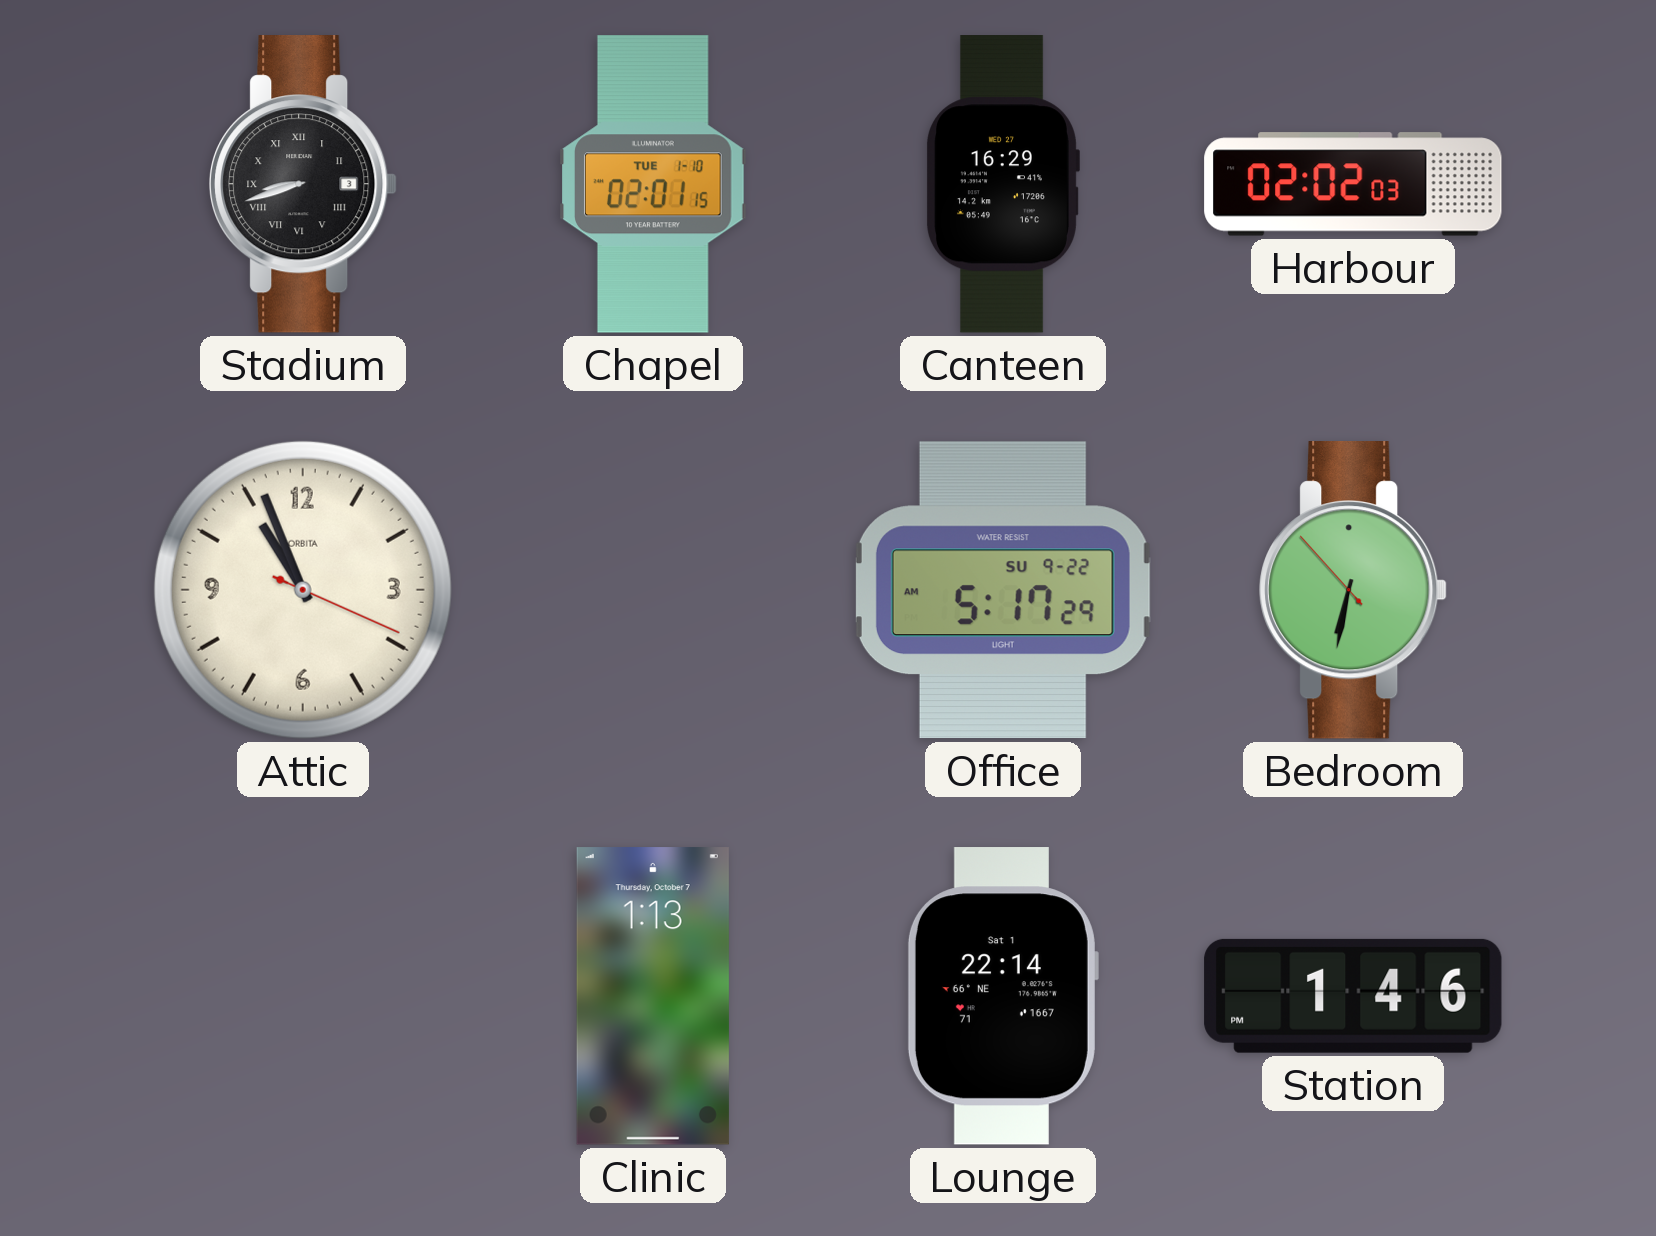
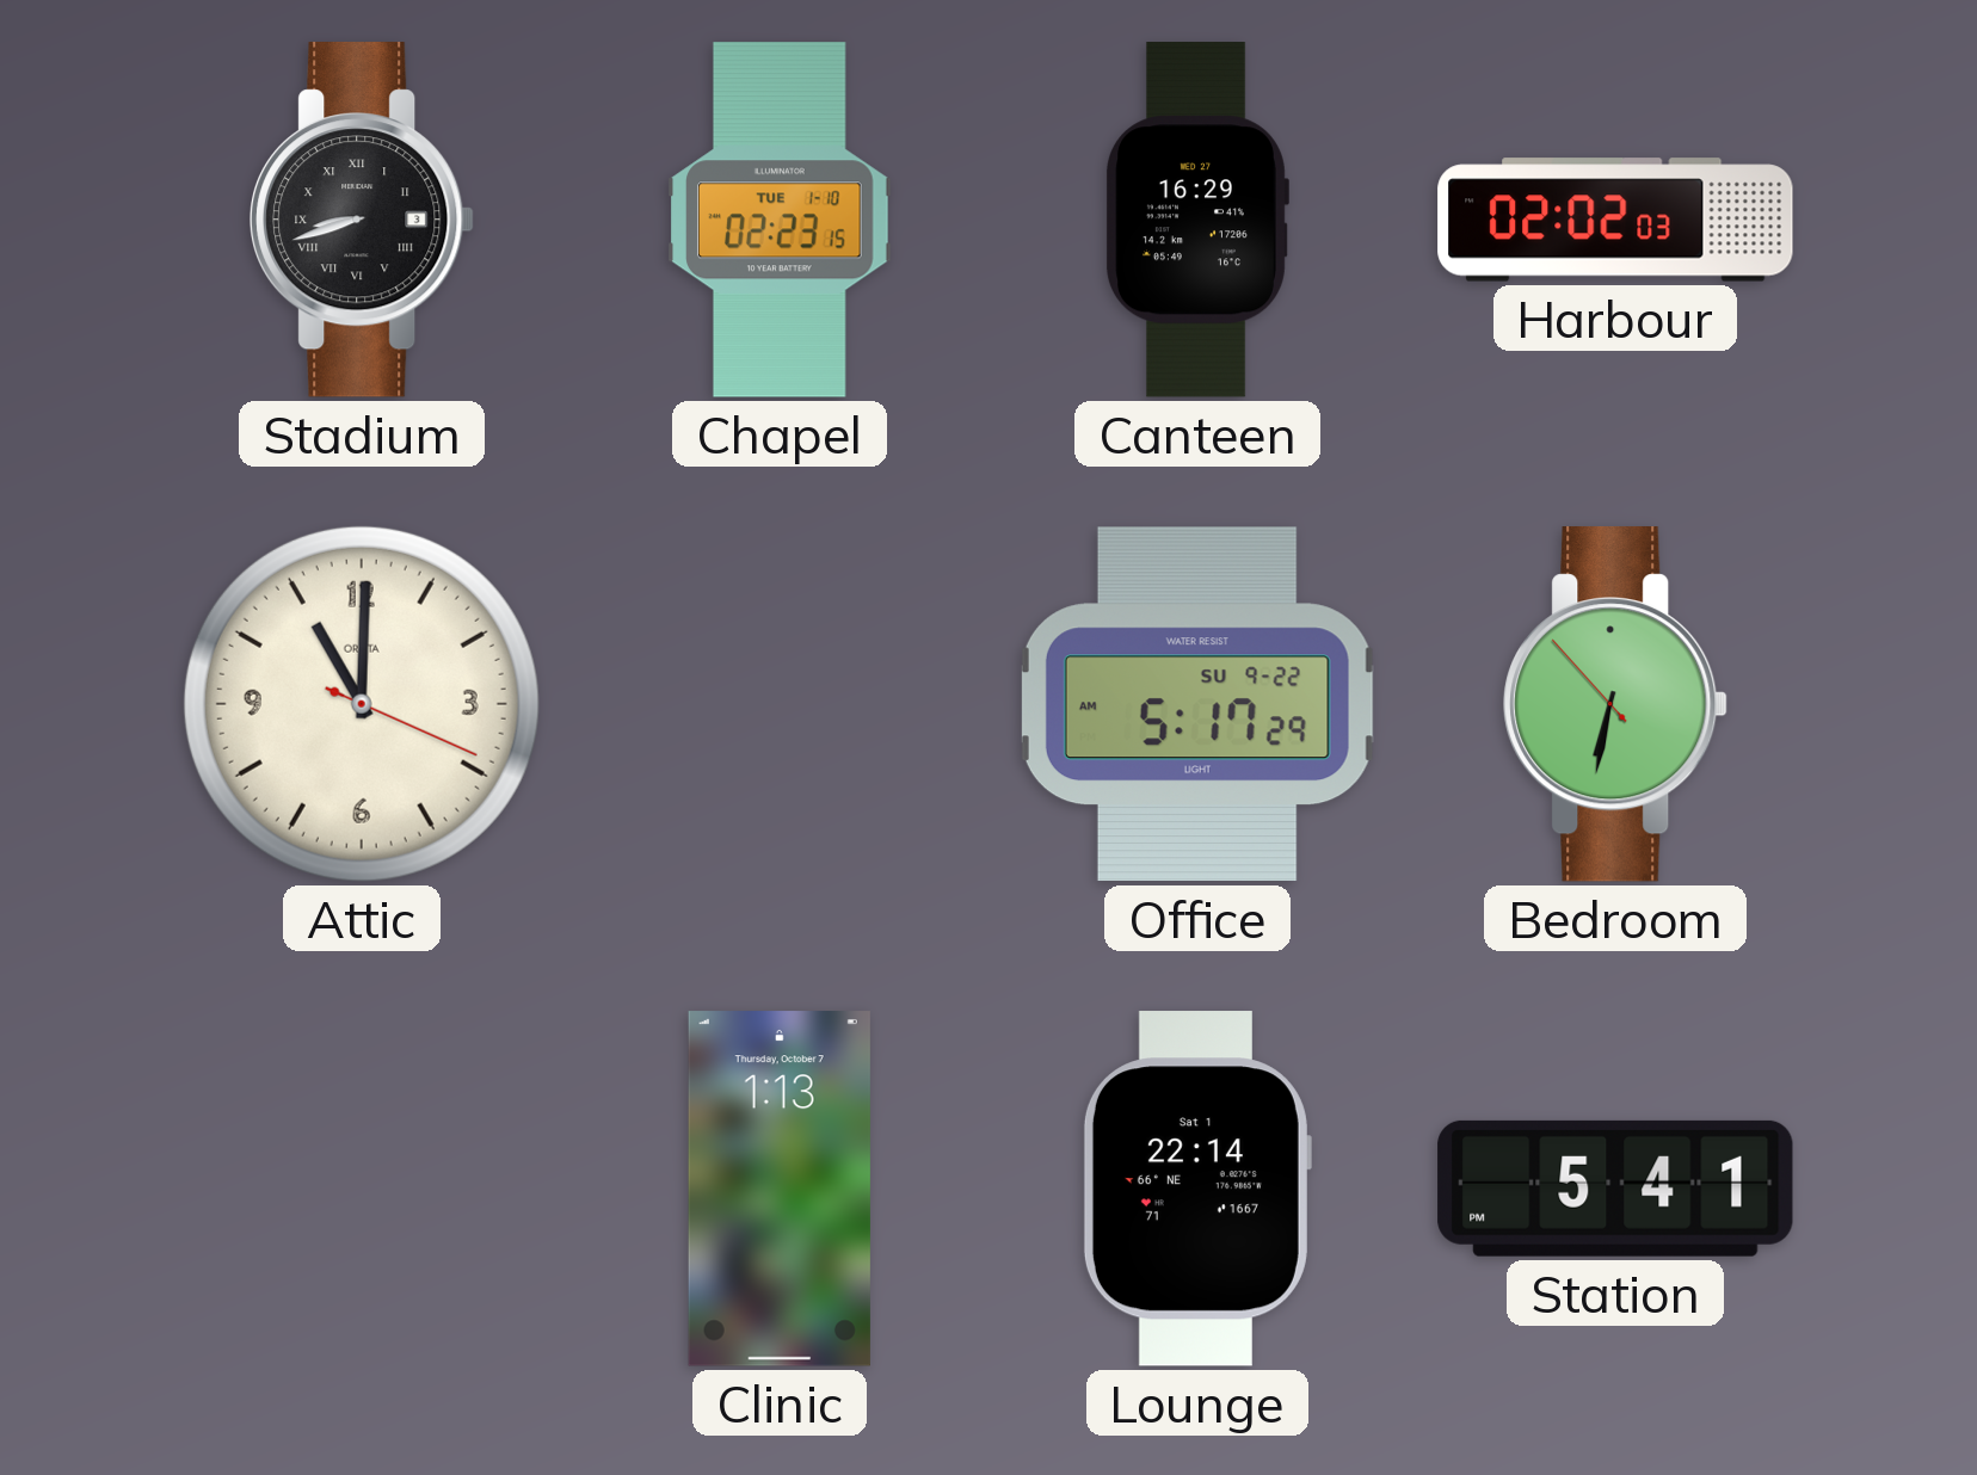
Chapel: 02:01 -> 02:23
Attic: 10:56 -> 11:00
Station: 1:46 -> 5:41
